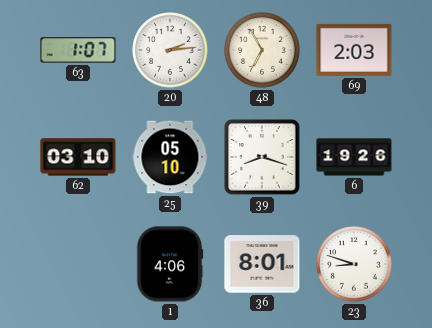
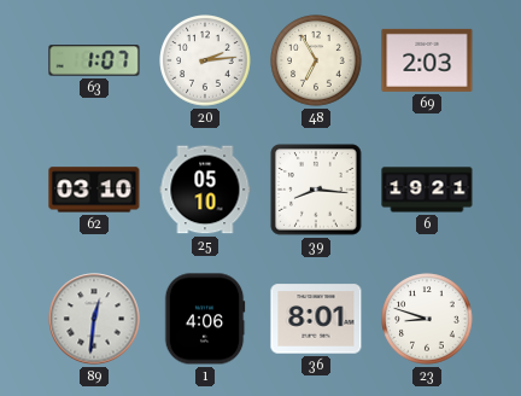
39: 8:18 -> 8:16
6: 19:26 -> 19:21
89: none -> 12:31
